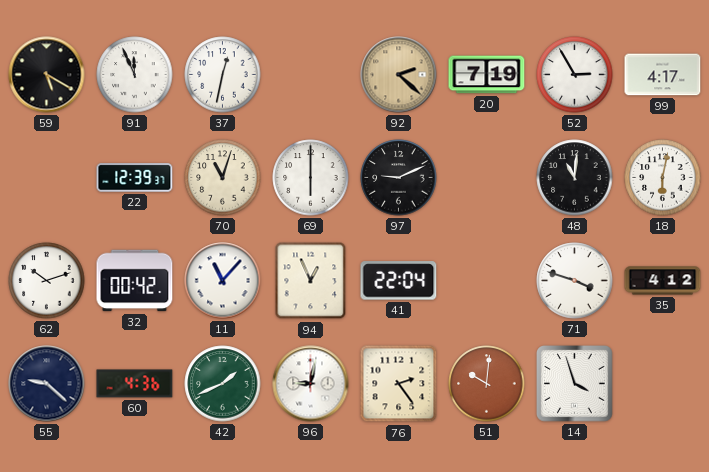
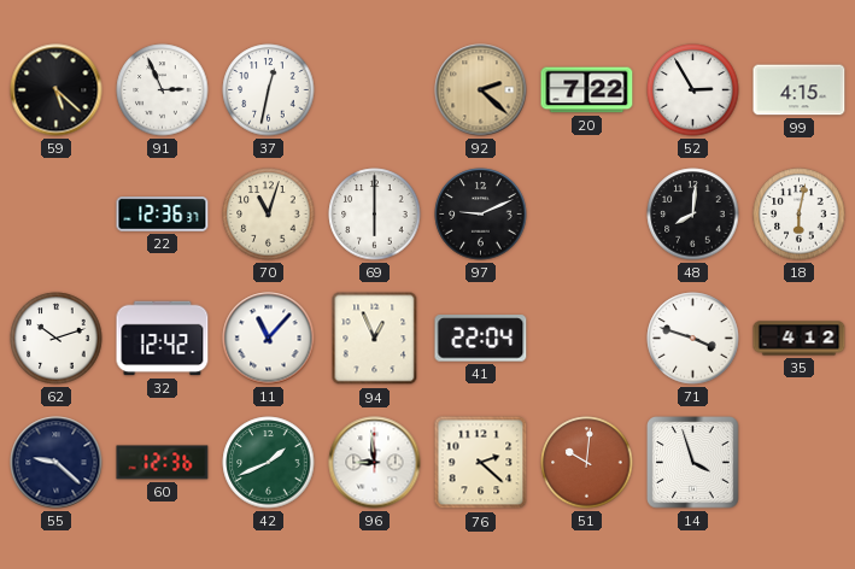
59: 5:20 -> 5:22
91: 11:56 -> 2:56
20: 7:19 -> 7:22
99: 4:17 -> 4:15
22: 12:39 -> 12:36
48: 11:01 -> 8:01
32: 00:42 -> 12:42
60: 4:36 -> 12:36
96: 9:02 -> 8:59
76: 2:24 -> 2:22
